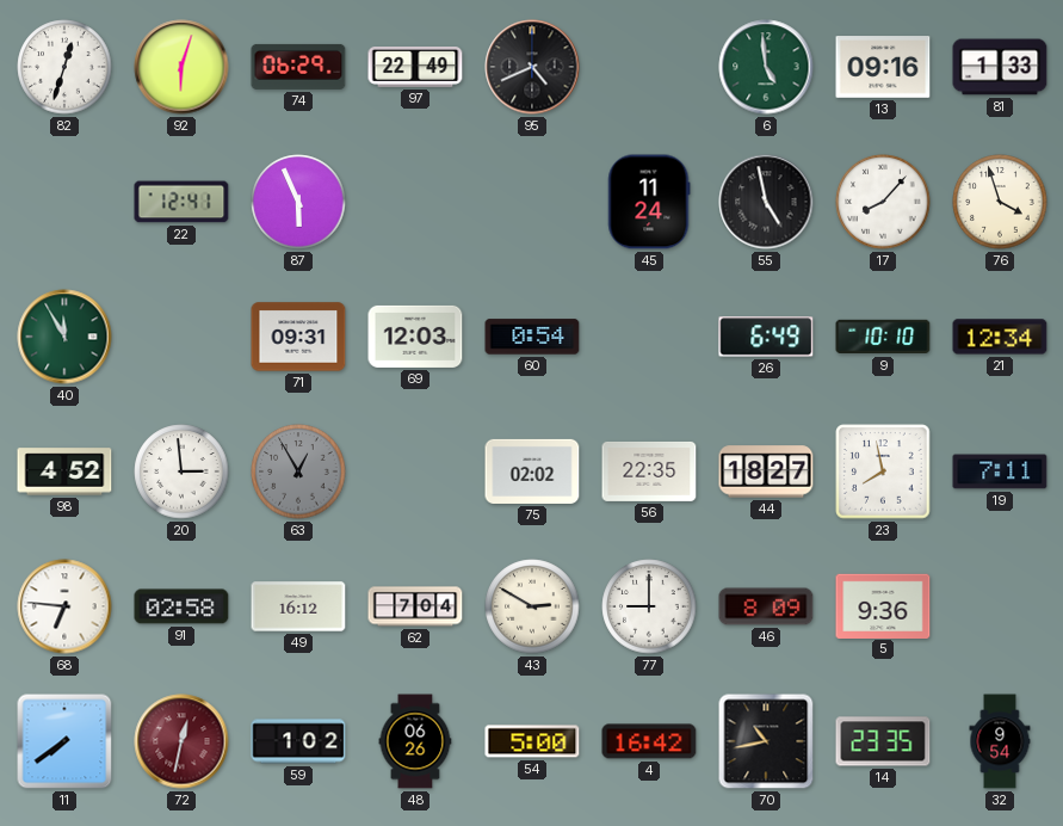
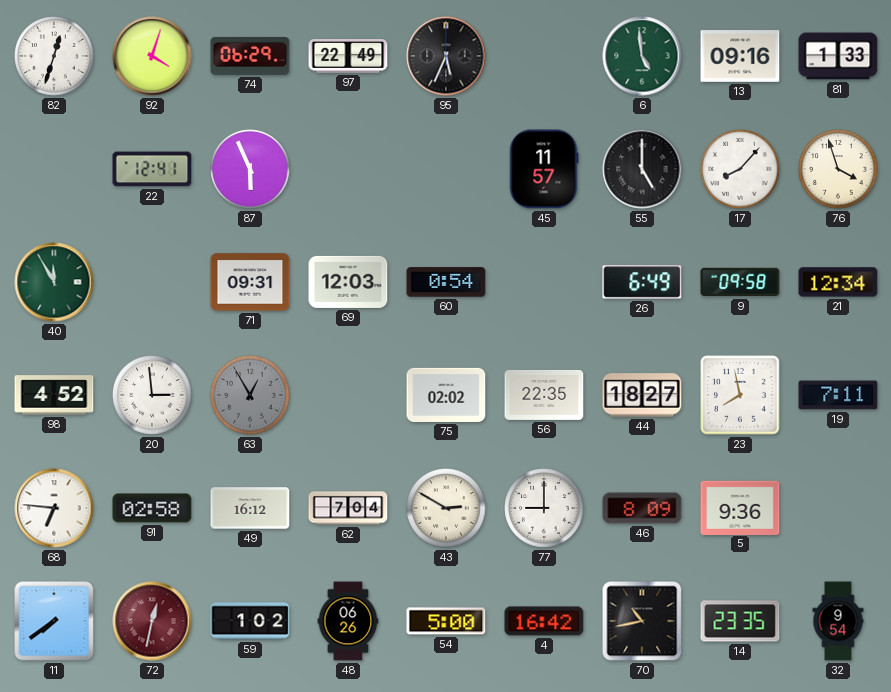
92: 6:03 -> 4:03
95: 4:41 -> 5:34
45: 11:24 -> 11:57
55: 4:58 -> 5:00
9: 10:10 -> 09:58
